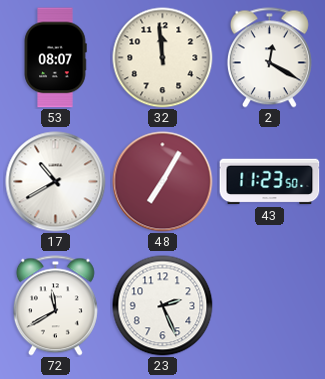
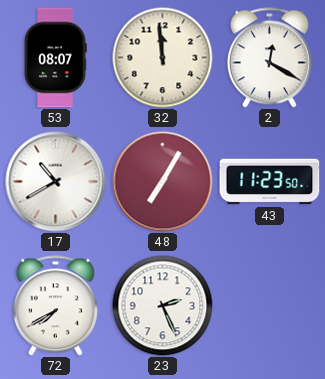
72: 11:40 -> 7:40
